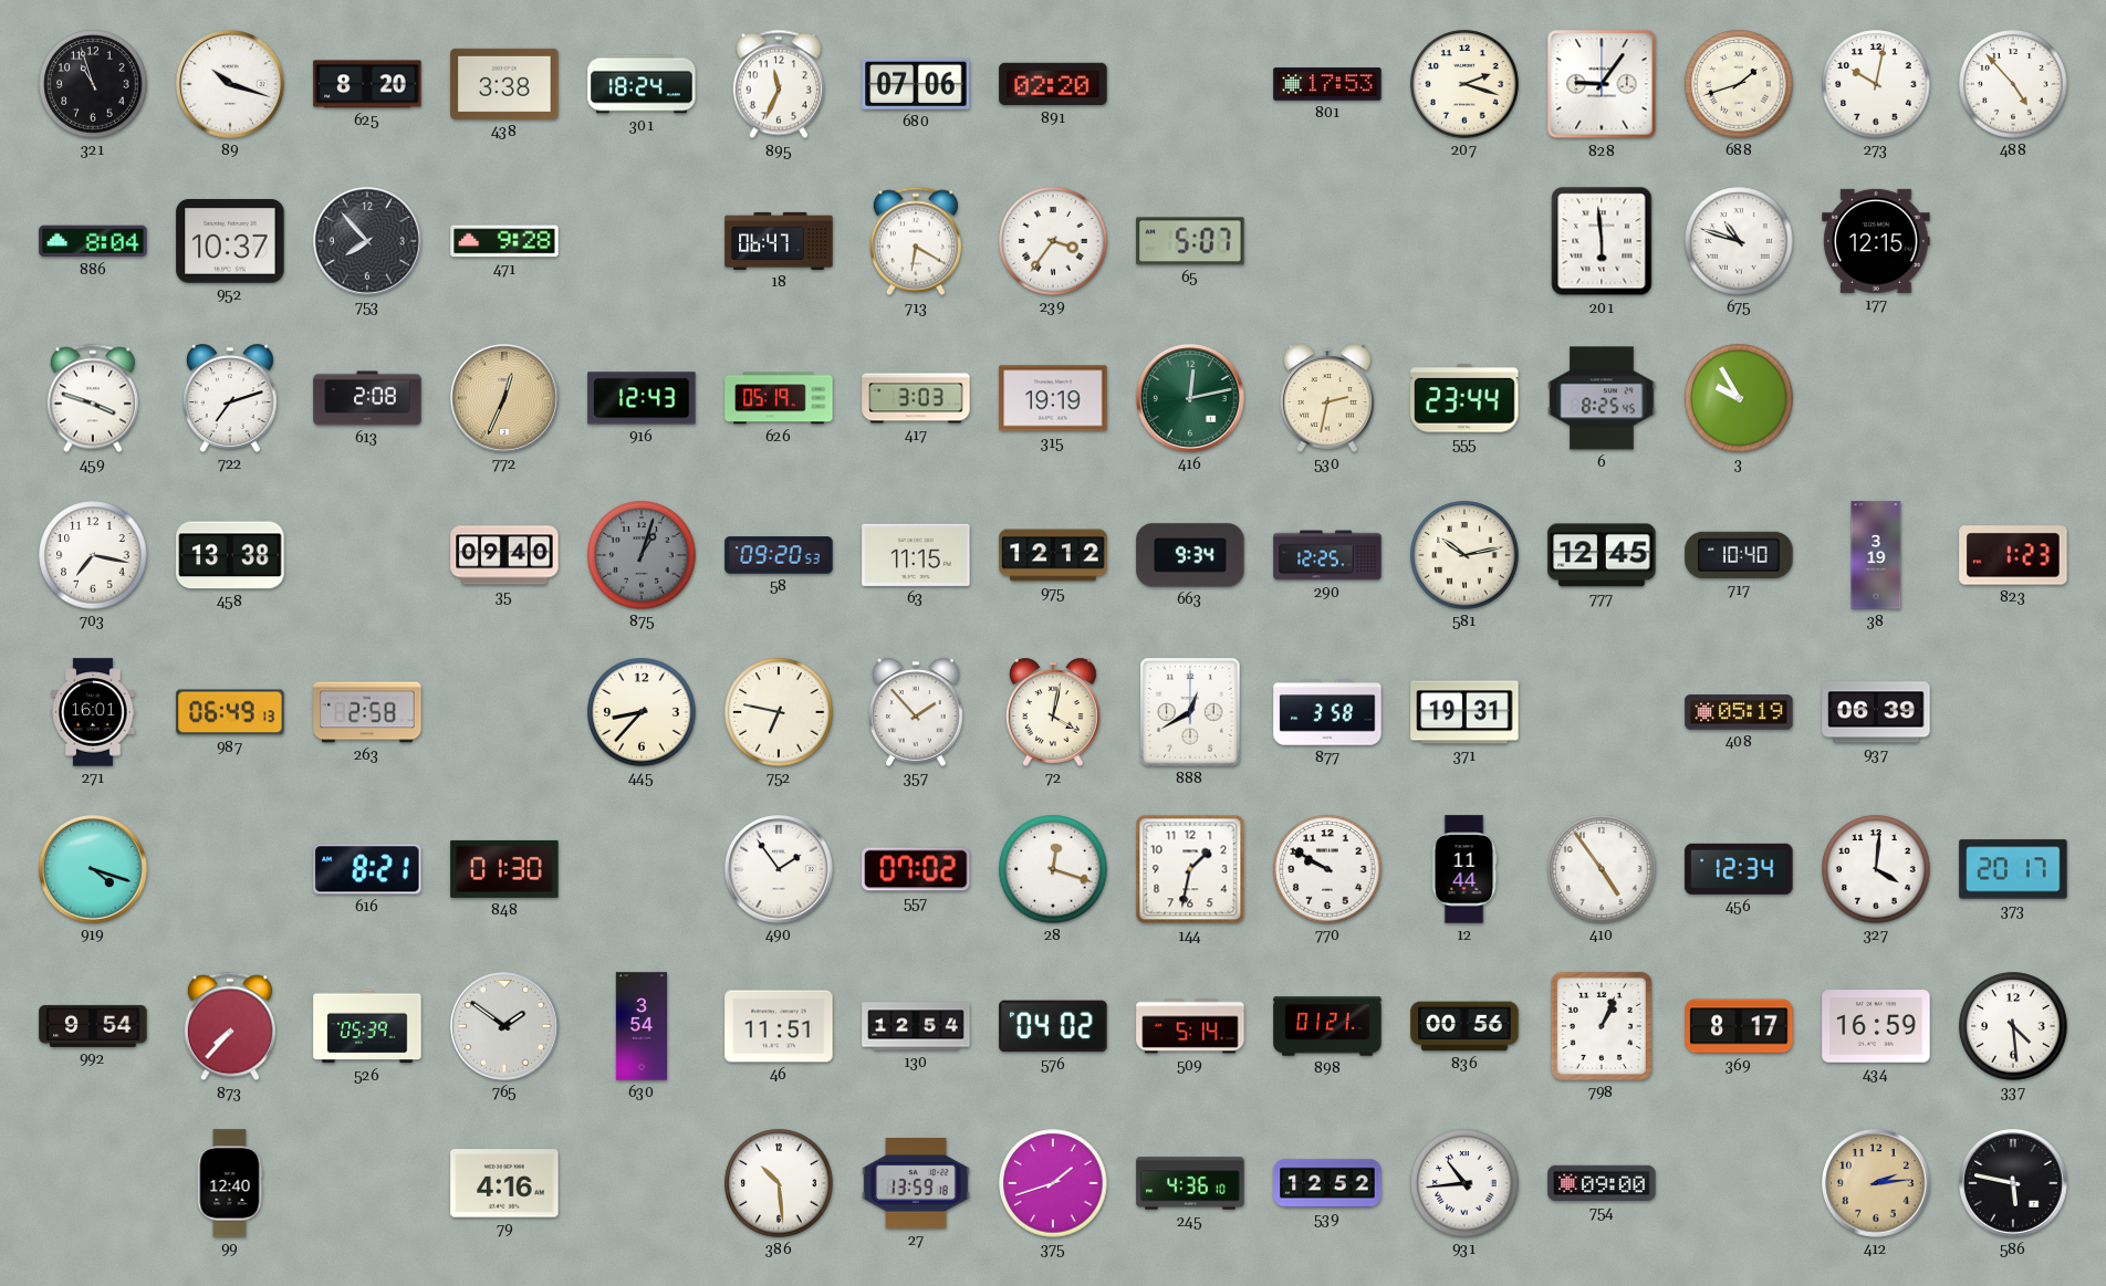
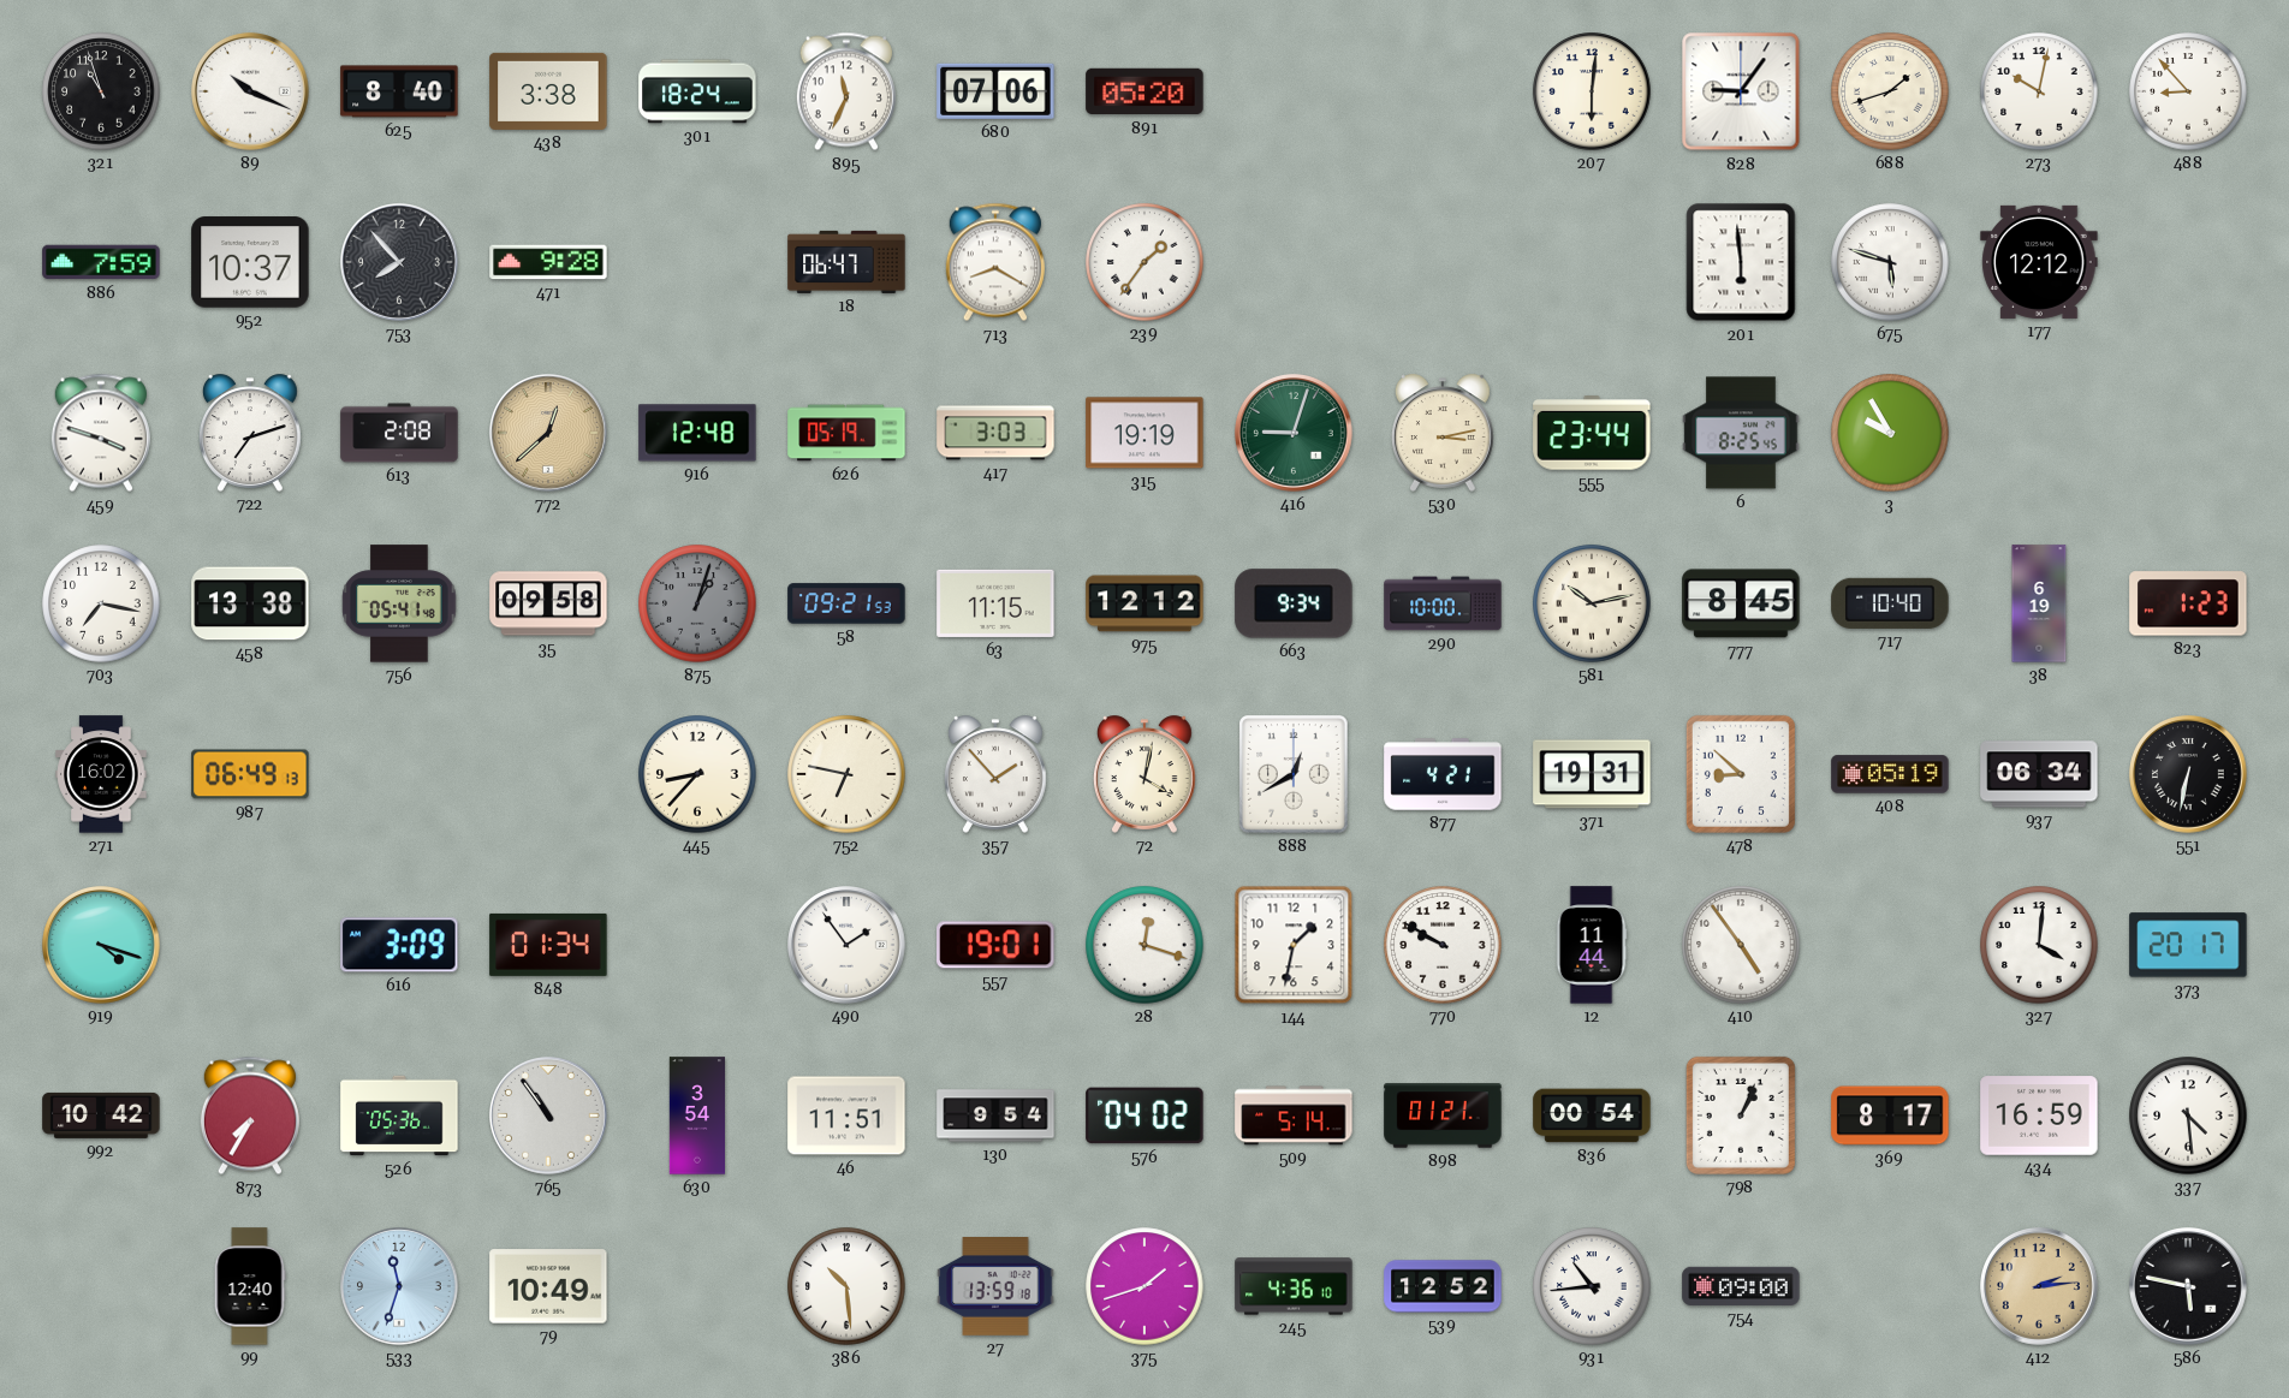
89: 10:18 -> 10:19
625: 8:20 -> 8:40
891: 02:20 -> 05:20
801: 17:53 -> none
207: 2:18 -> 6:01
488: 4:53 -> 8:53
886: 8:04 -> 7:59
713: 6:20 -> 8:20
239: 3:36 -> 1:36
65: 5:07 -> none
675: 10:48 -> 5:48
177: 12:15 -> 12:12
772: 12:34 -> 12:38
916: 12:43 -> 12:48
416: 12:13 -> 9:03
530: 2:32 -> 3:13
756: none -> 05:41
35: 09:40 -> 09:58
58: 09:20 -> 09:21
290: 12:25 -> 10:00
777: 12:45 -> 8:45
38: 3:19 -> 6:19
271: 16:01 -> 16:02
263: 2:58 -> none
877: 3:58 -> 4:21
478: none -> 8:52
937: 06:39 -> 06:34
551: none -> 6:32
616: 8:21 -> 3:09
848: 01:30 -> 01:34
557: 07:02 -> 19:01
456: 12:34 -> none
992: 9:54 -> 10:42
873: 7:37 -> 7:35
526: 05:39 -> 05:36
765: 1:51 -> 10:54
130: 12:54 -> 9:54
836: 00:56 -> 00:54
533: none -> 11:33
79: 4:16 -> 10:49
